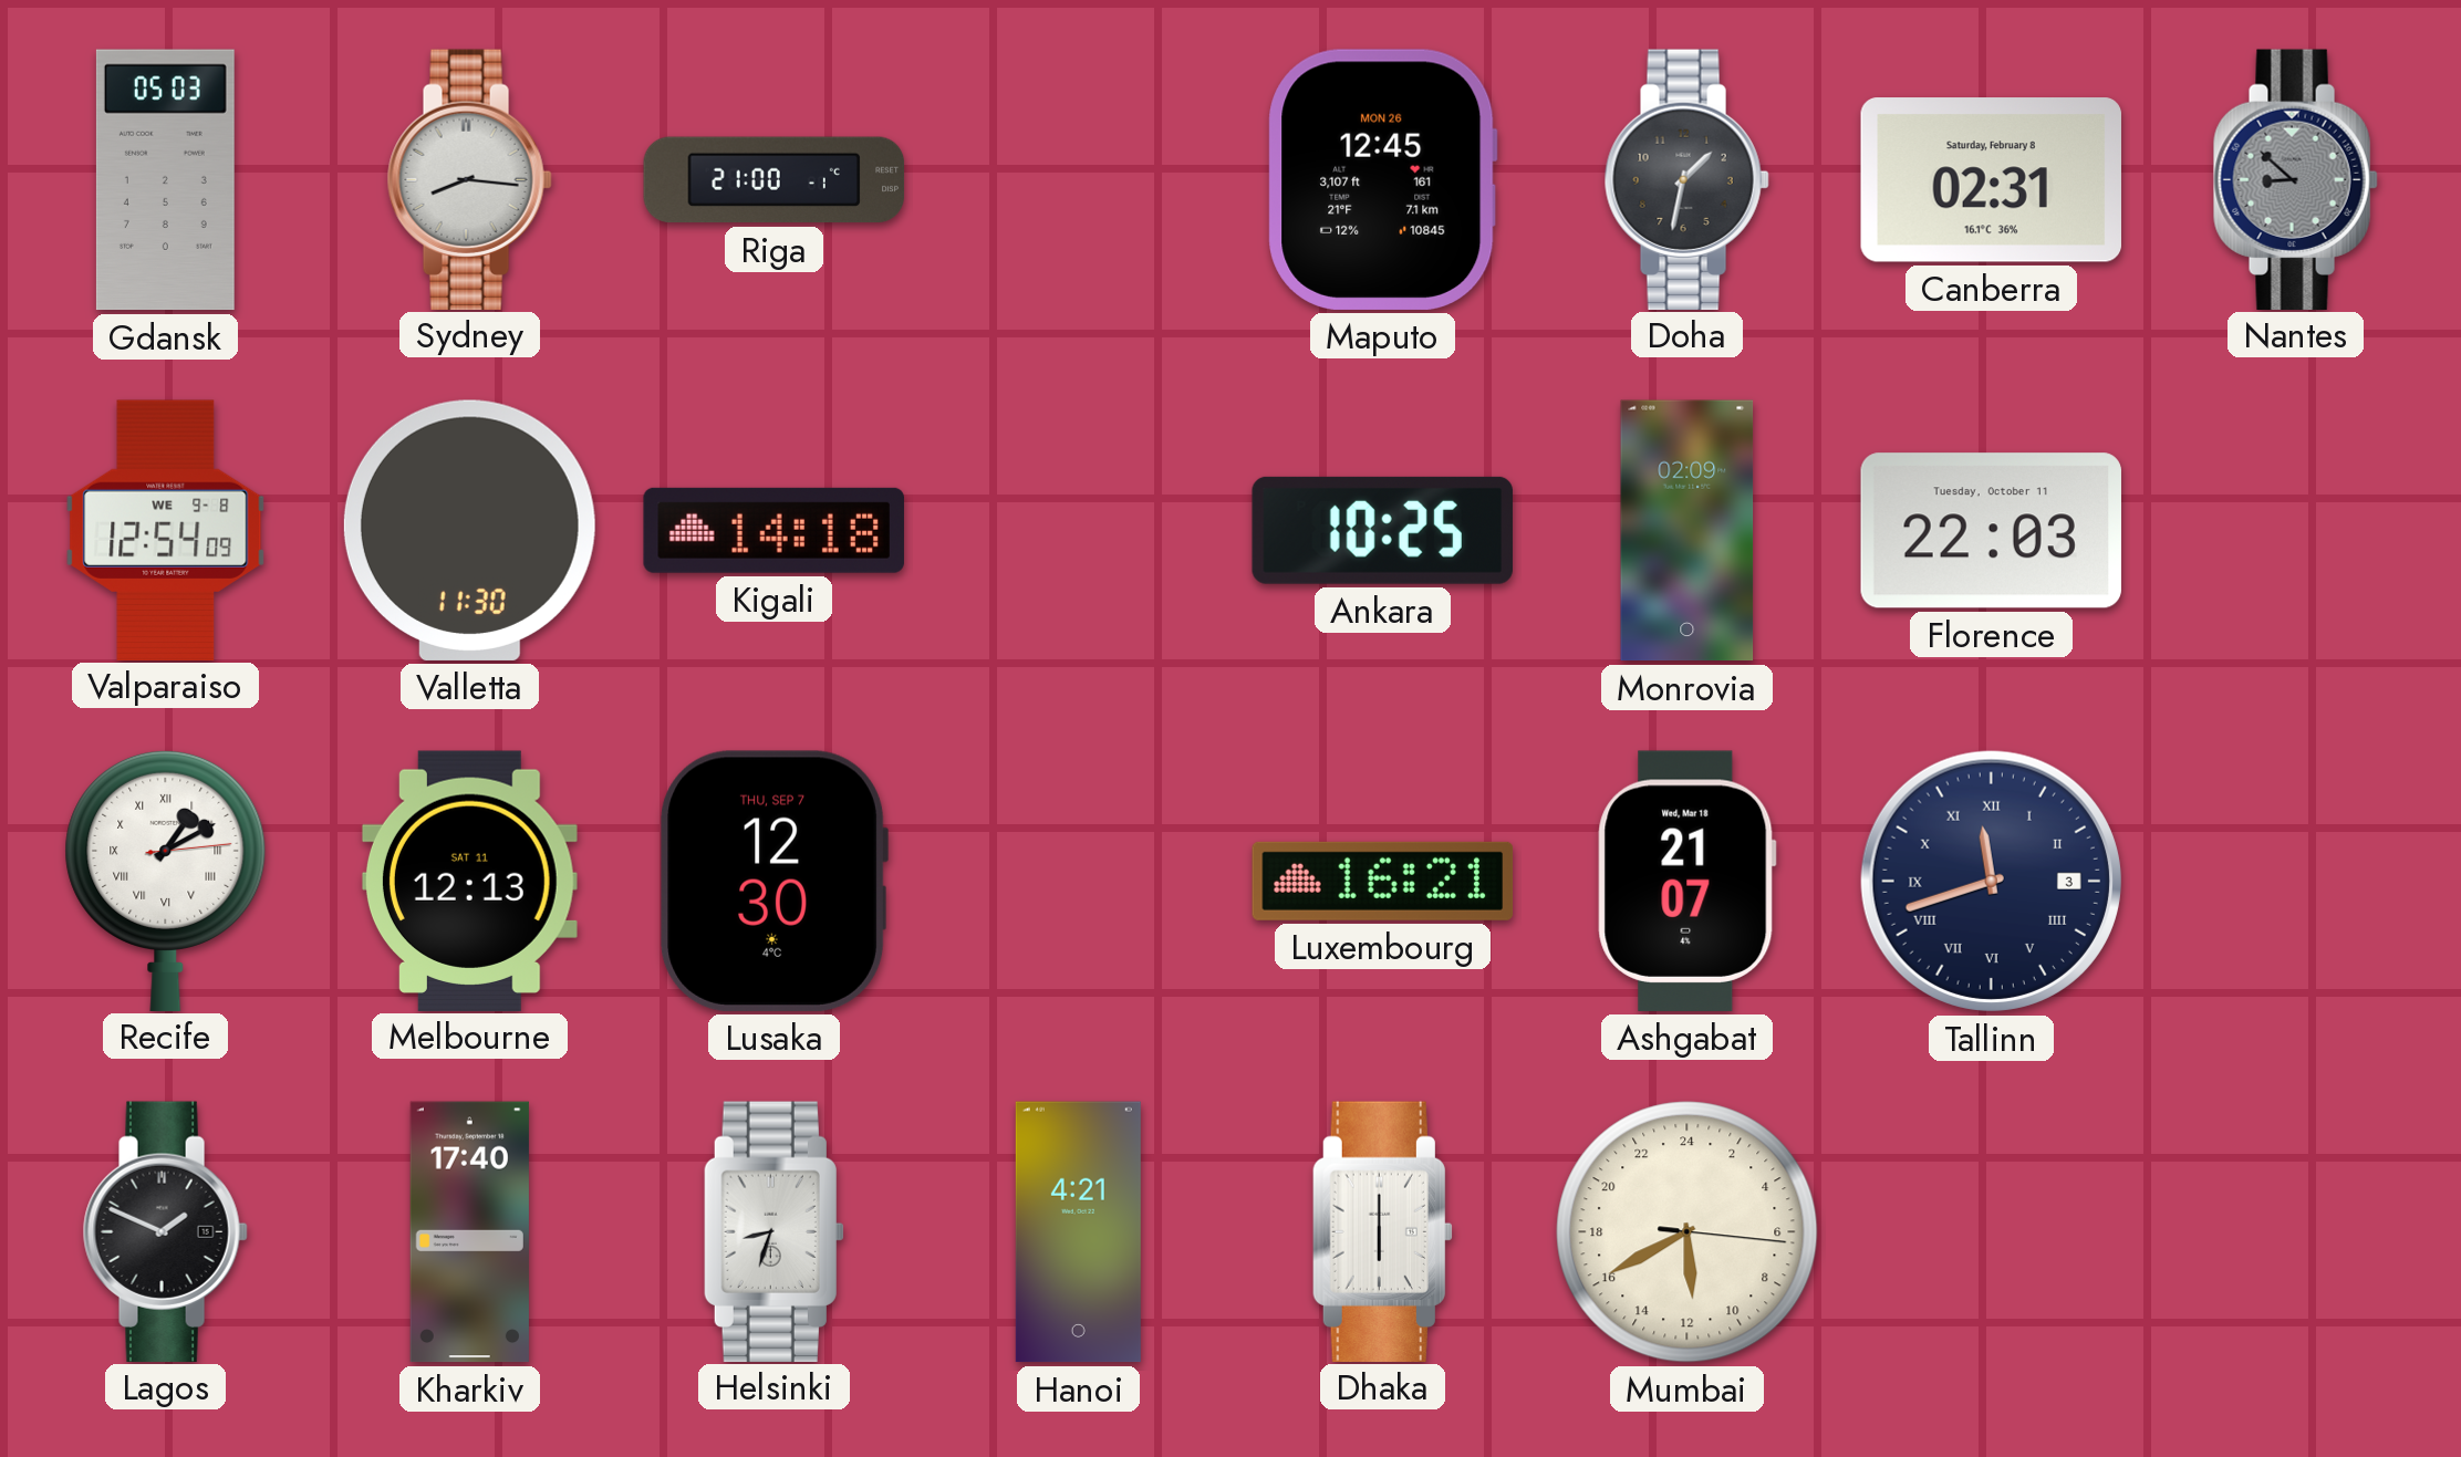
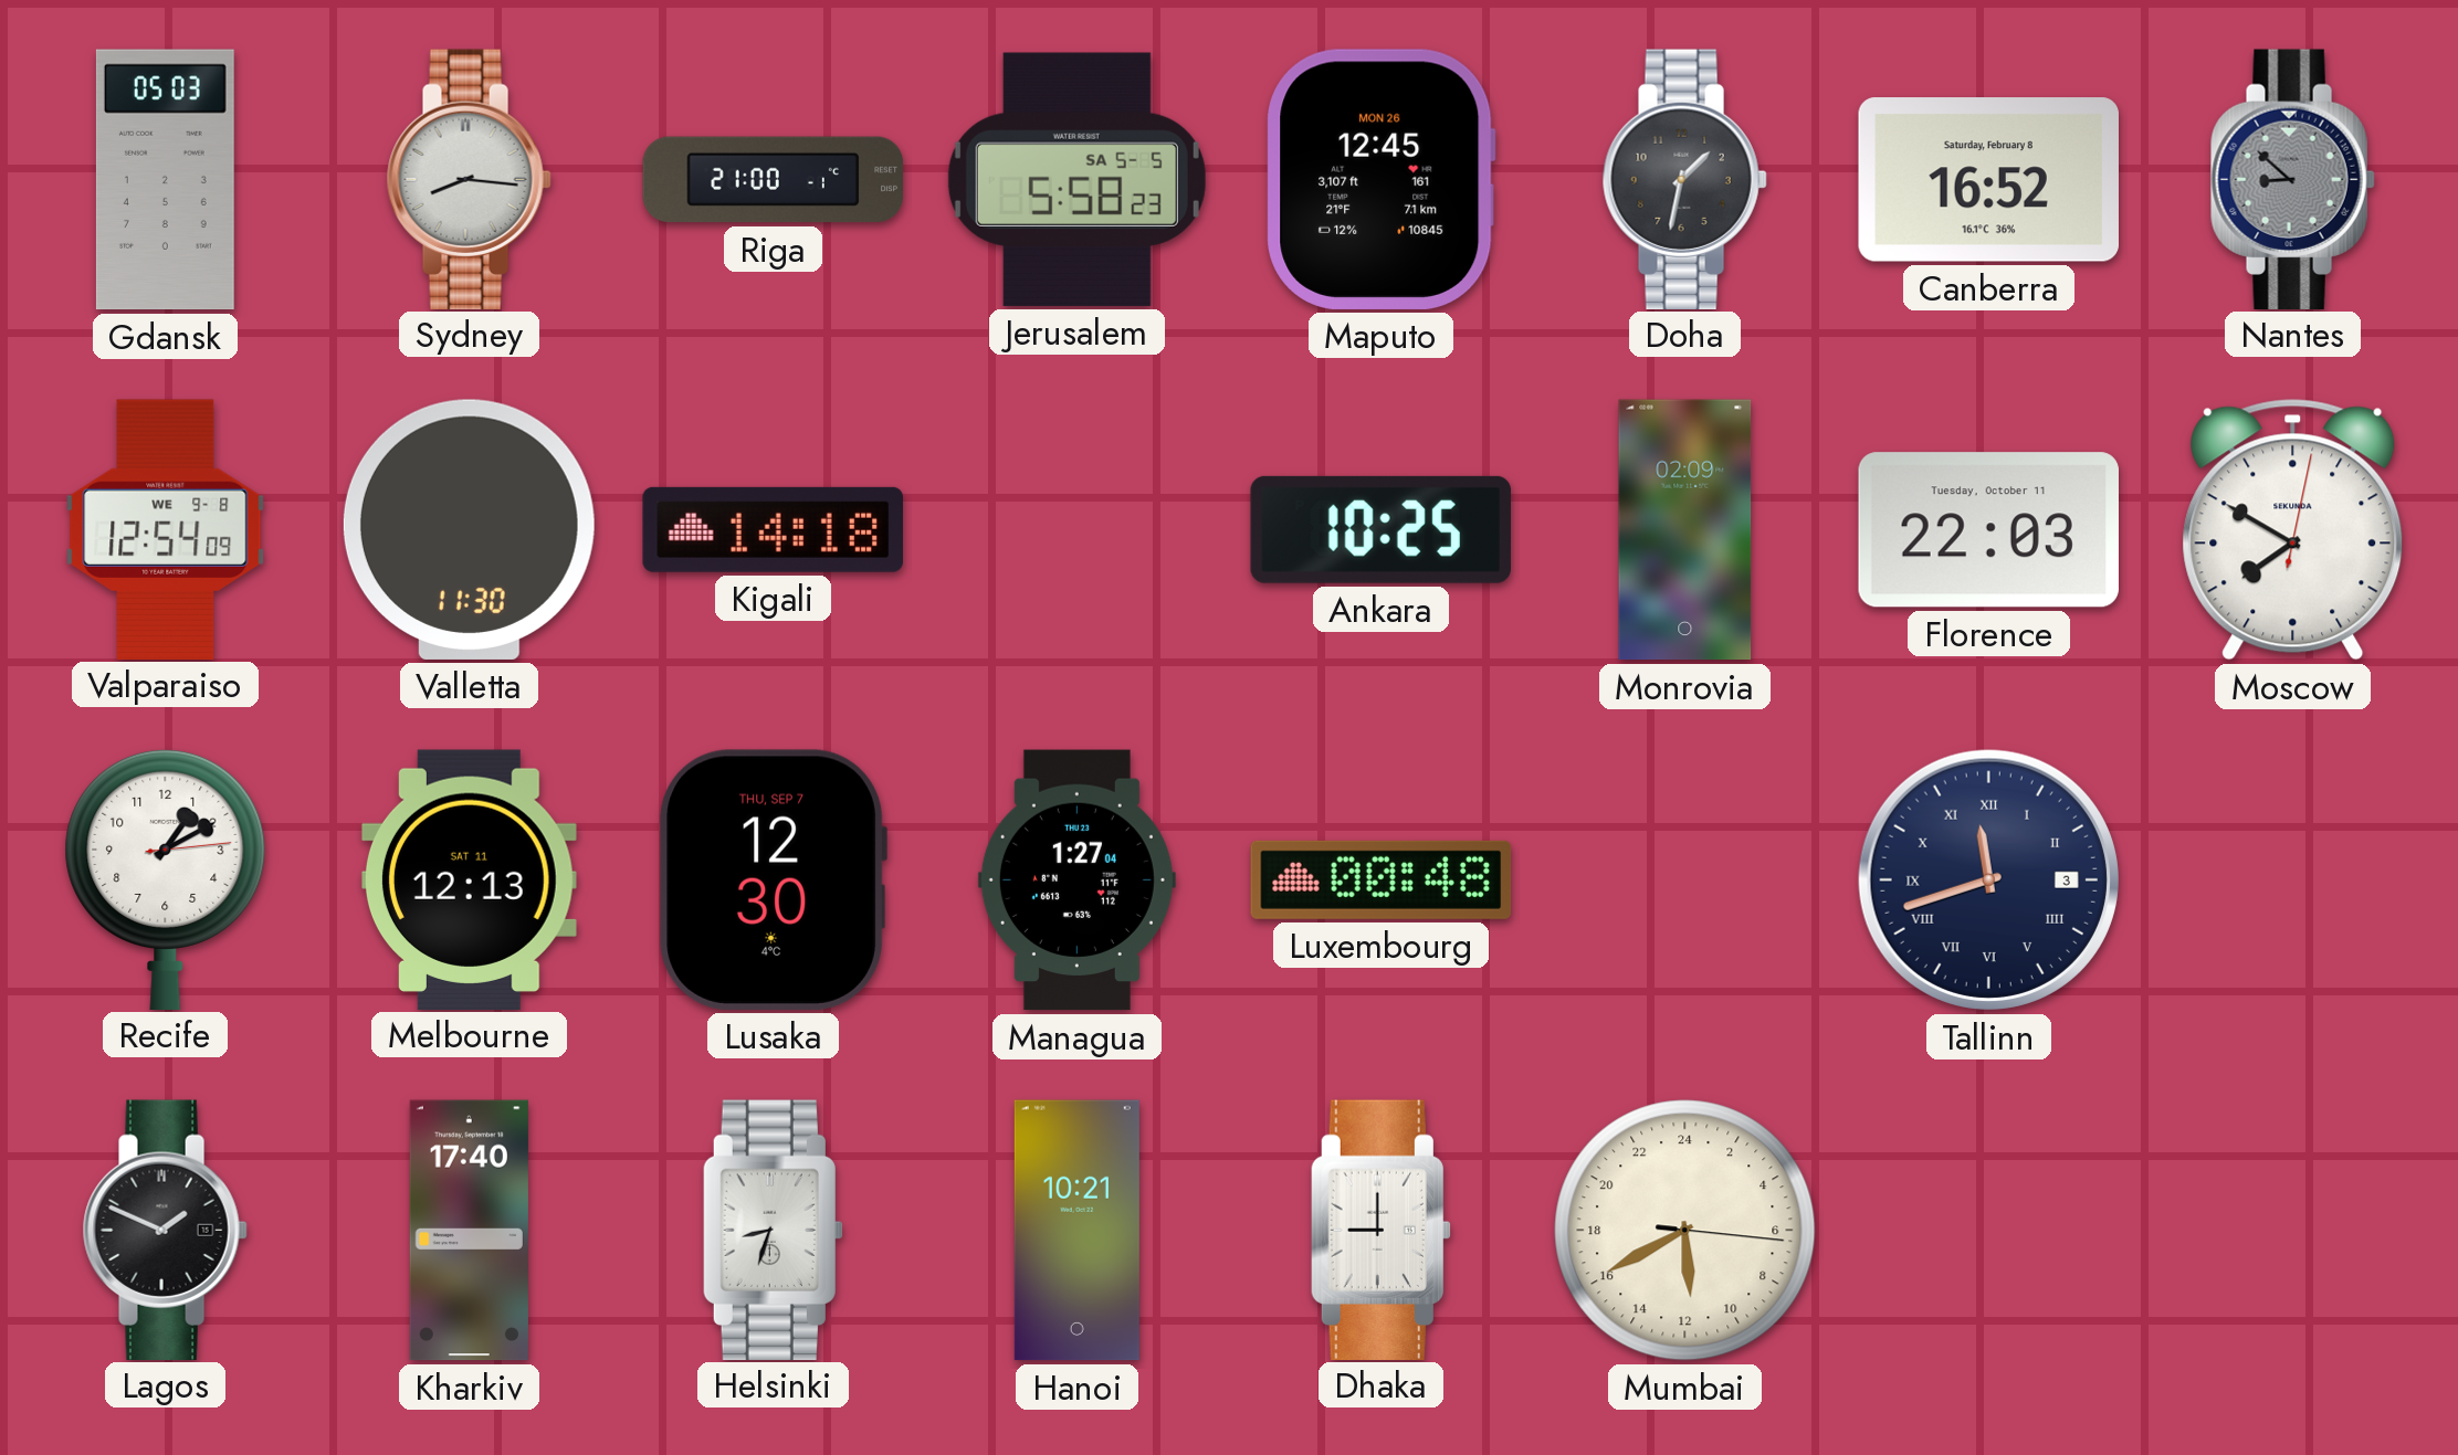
Jerusalem: none -> 5:58
Canberra: 02:31 -> 16:52
Moscow: none -> 7:50
Recife numerals: Roman -> Arabic
Managua: none -> 1:27
Luxembourg: 16:21 -> 00:48
Ashgabat: 21:07 -> none
Hanoi: 4:21 -> 10:21
Dhaka: 6:00 -> 9:00
